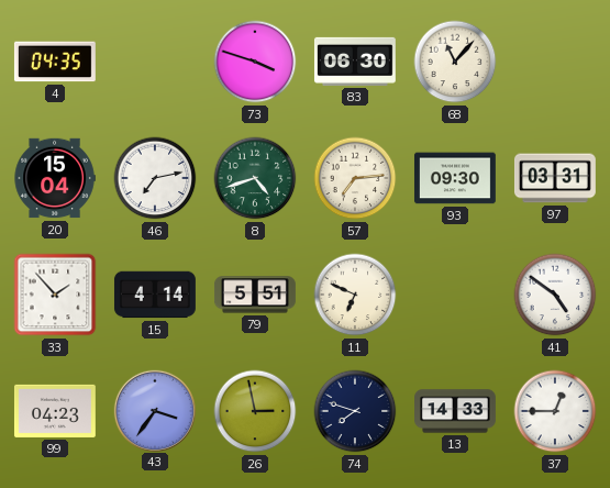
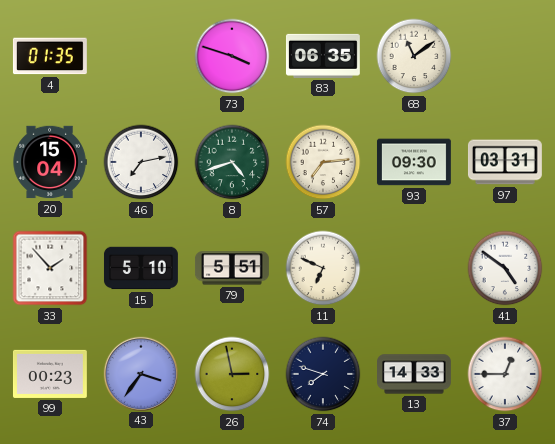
4: 04:35 -> 01:35
83: 06:30 -> 06:35
68: 11:07 -> 11:09
15: 4:14 -> 5:10
99: 04:23 -> 00:23
